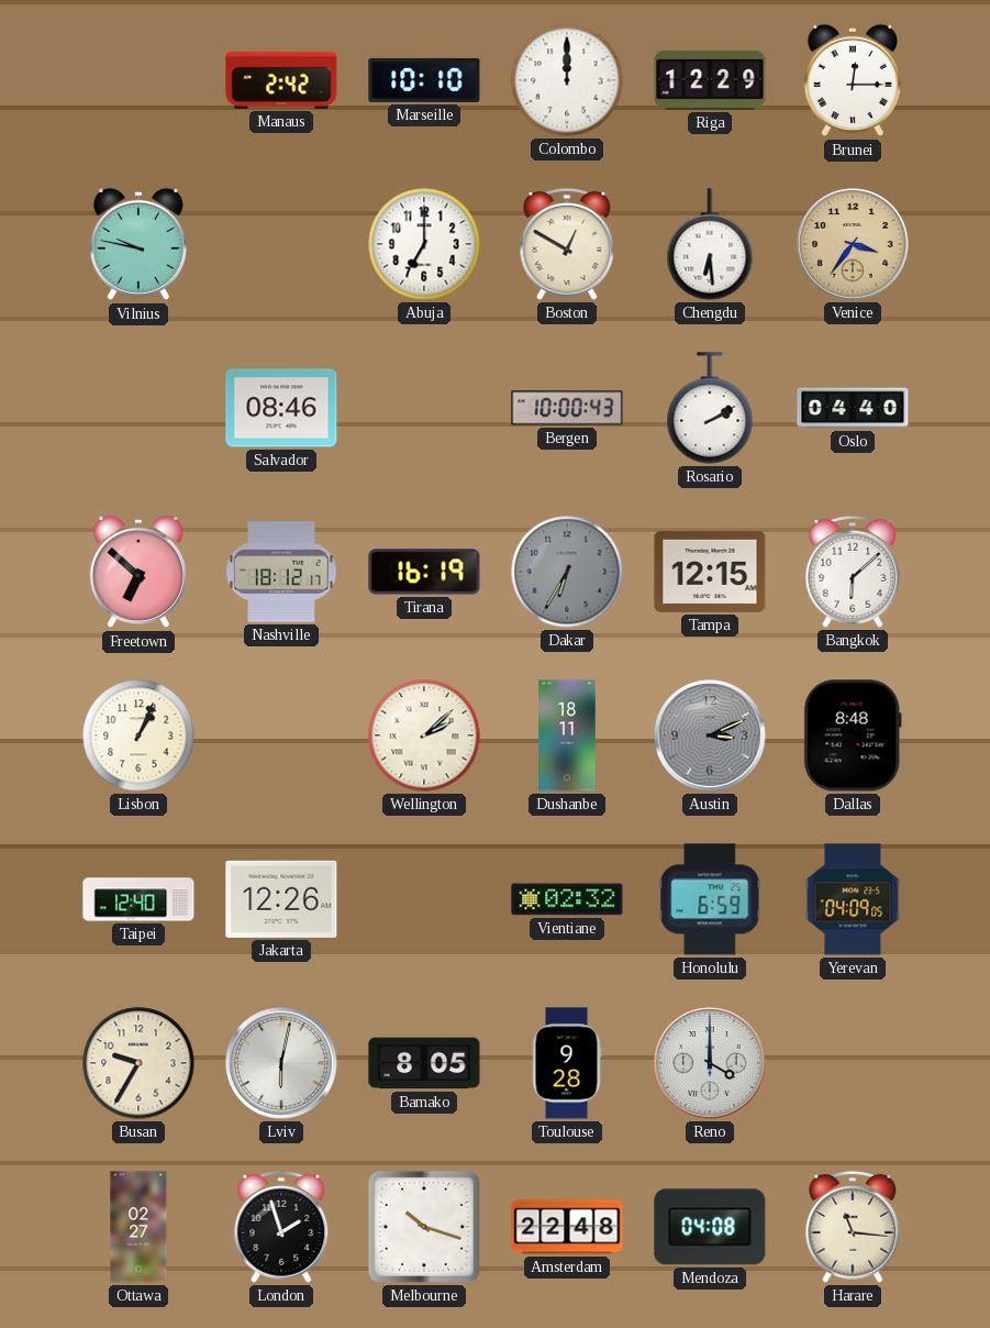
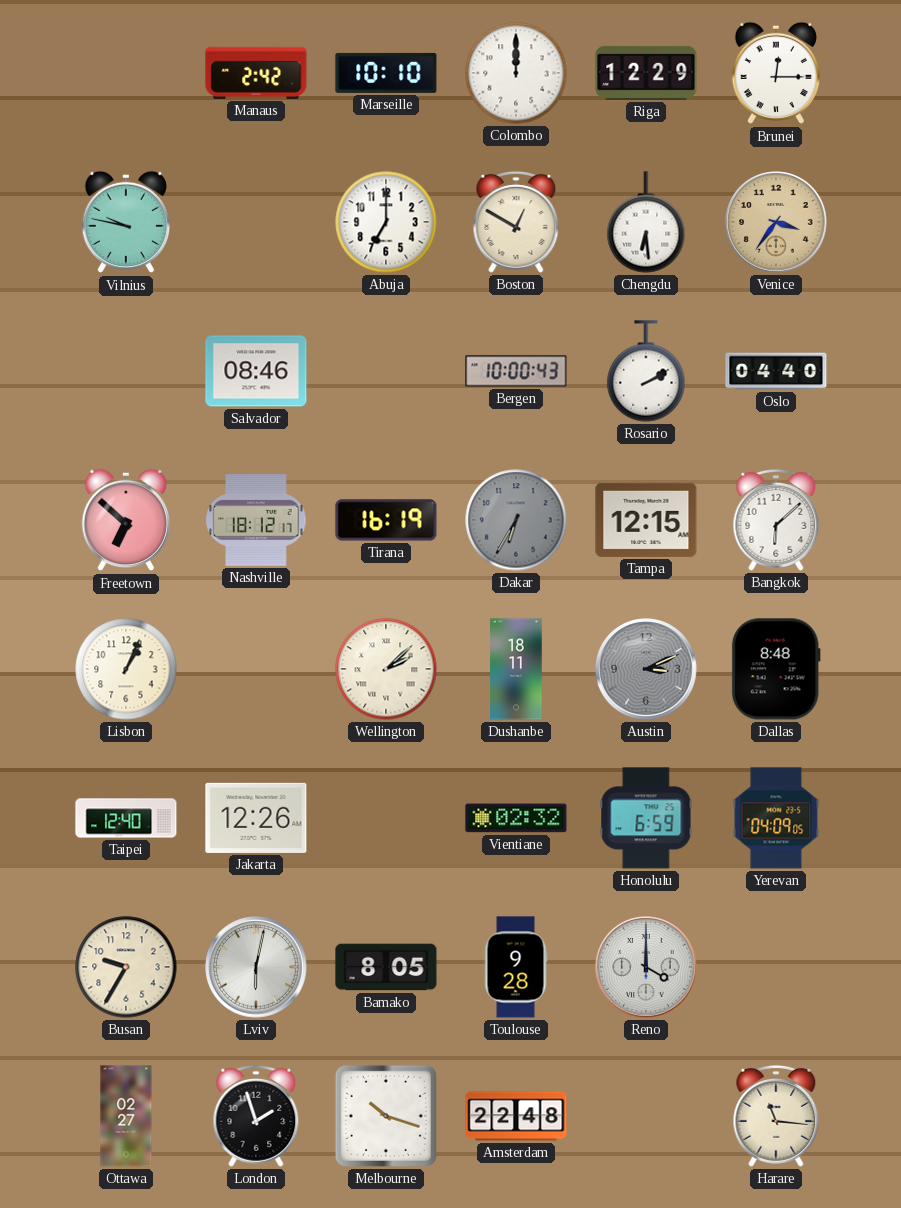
Mendoza: 04:08 -> none
